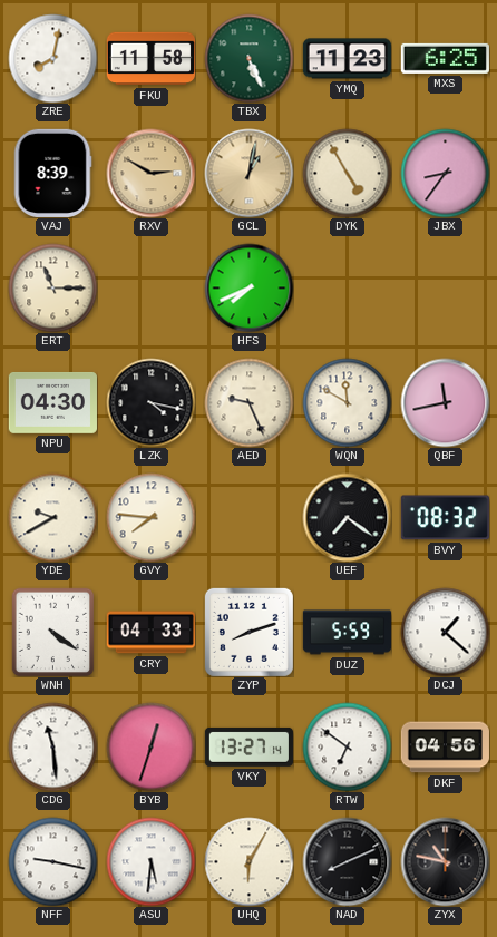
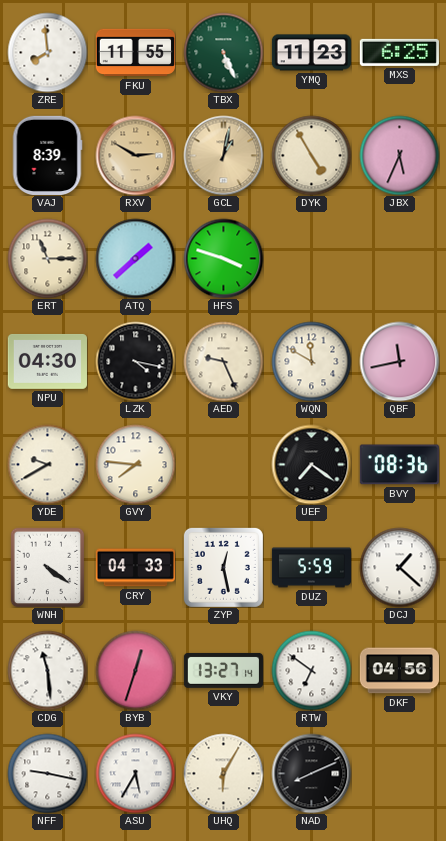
ZRE: 8:02 -> 7:59
FKU: 11:58 -> 11:55
JBX: 8:36 -> 5:34
ATQ: none -> 1:38
HFS: 7:41 -> 3:48
BVY: 08:32 -> 08:36
ZYP: 8:12 -> 12:28
ASU: 5:31 -> 5:35
ZYX: 10:47 -> none
